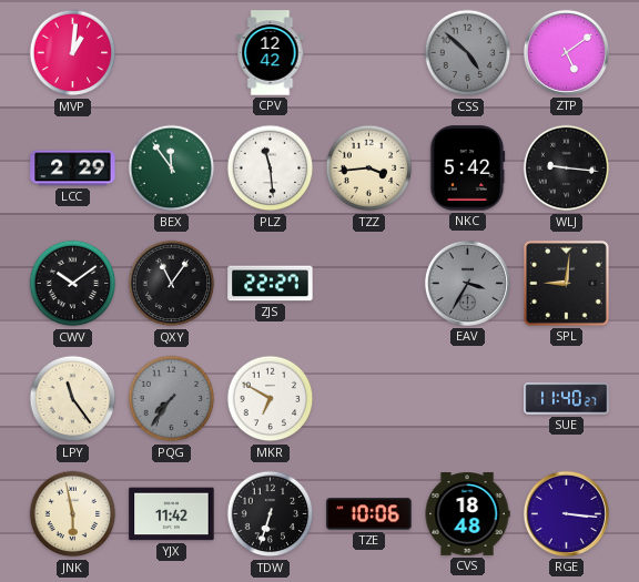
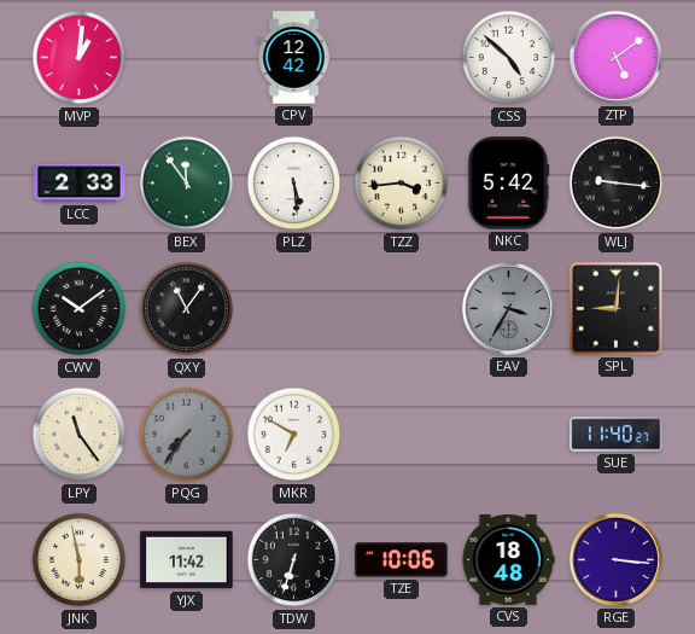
CSS dial: grey -> white
LCC: 2:29 -> 2:33
PLZ: 11:29 -> 5:29
ZJS: 22:27 -> none
